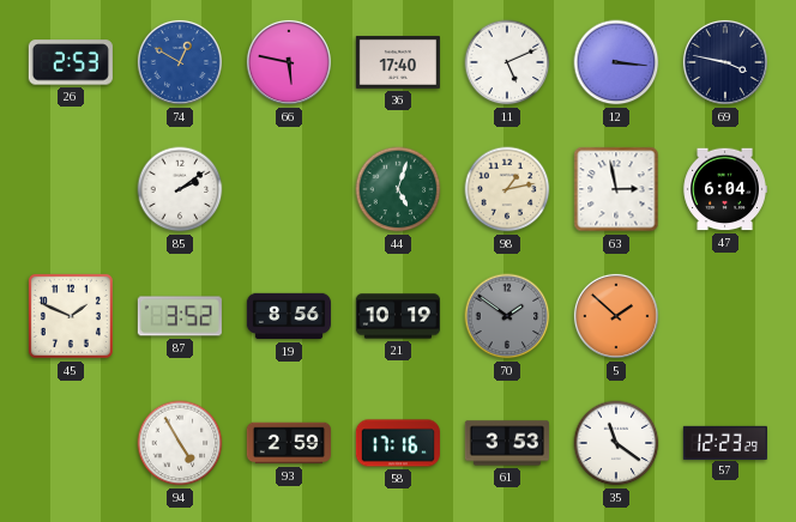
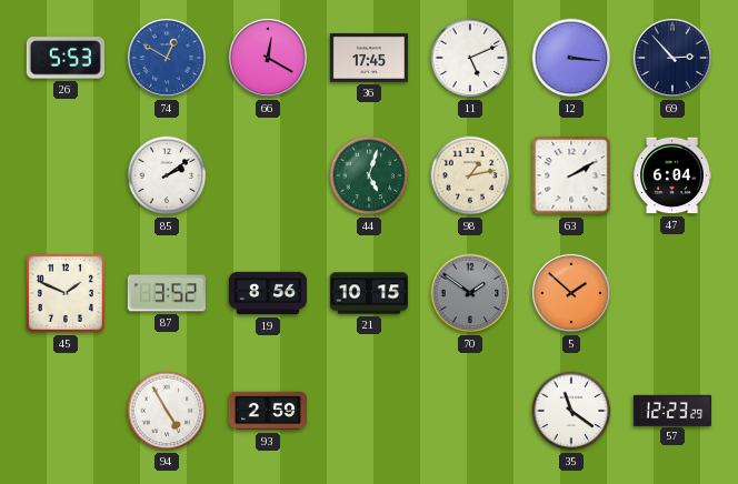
26: 2:53 -> 5:53
66: 5:47 -> 12:20
36: 17:40 -> 17:45
69: 3:47 -> 2:53
63: 2:58 -> 2:10
21: 10:19 -> 10:15
58: 17:16 -> none
61: 3:53 -> none
